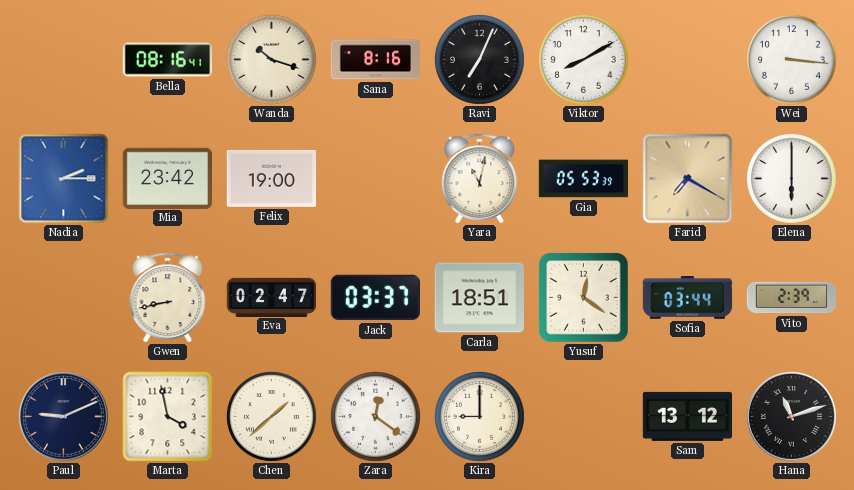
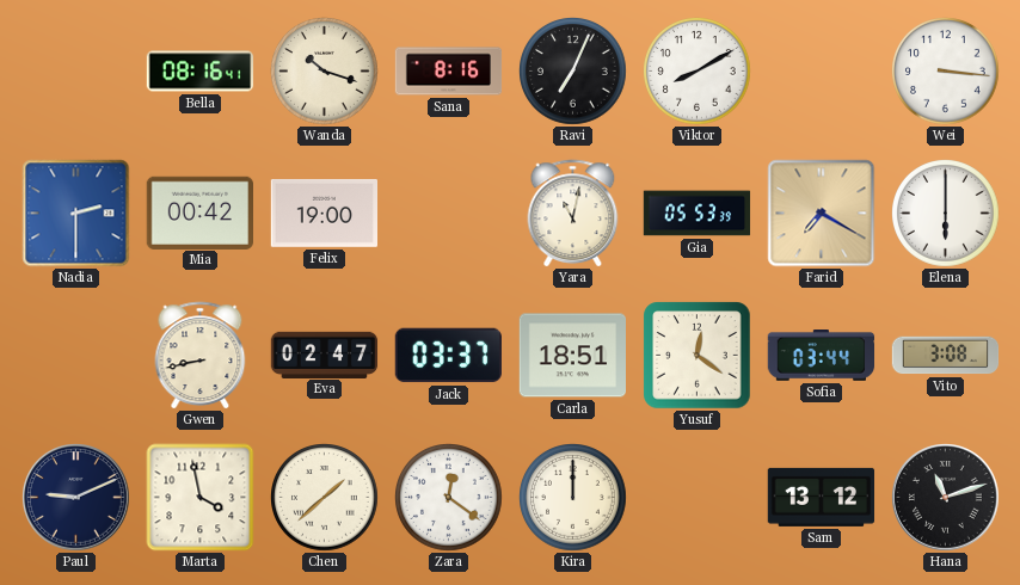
Nadia: 2:15 -> 2:30
Mia: 23:42 -> 00:42
Vito: 2:39 -> 3:08
Kira: 9:00 -> 12:00
